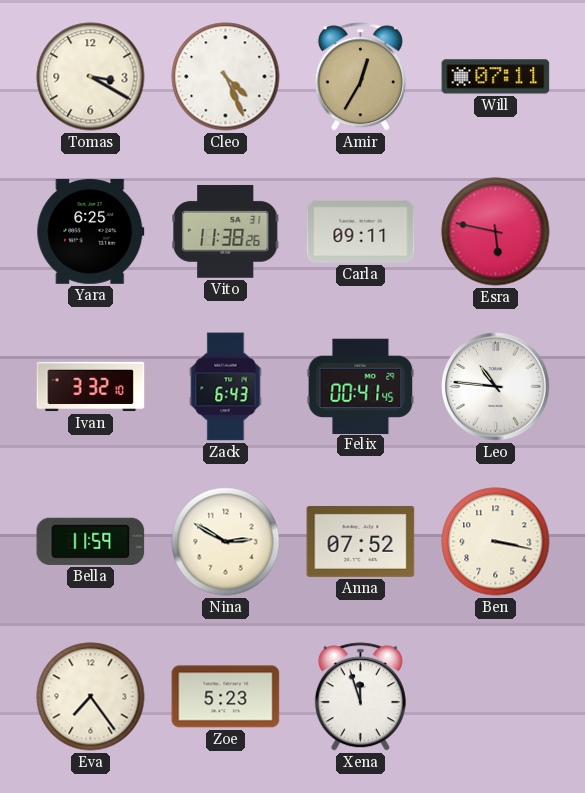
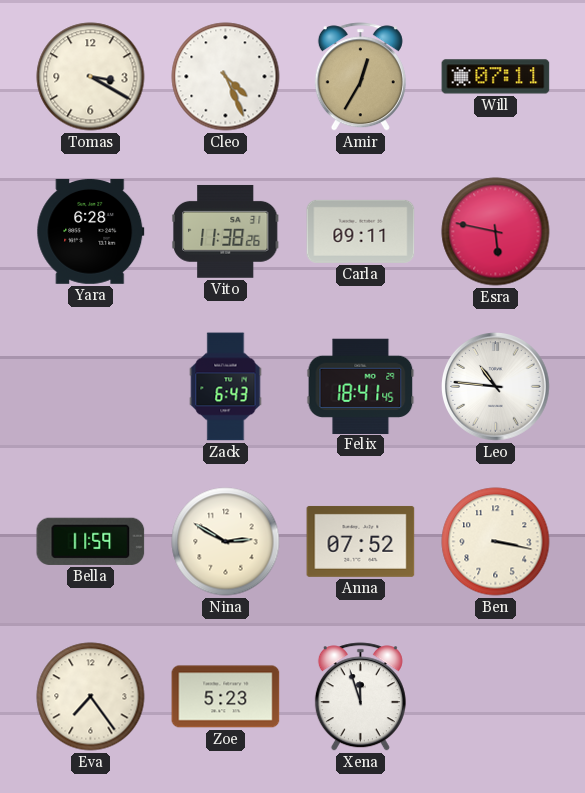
Yara: 6:25 -> 6:28
Ivan: 3:32 -> none
Felix: 00:41 -> 18:41
